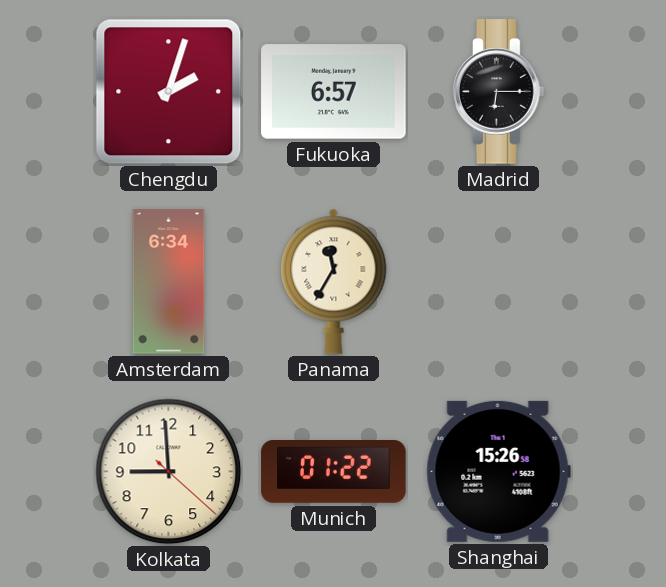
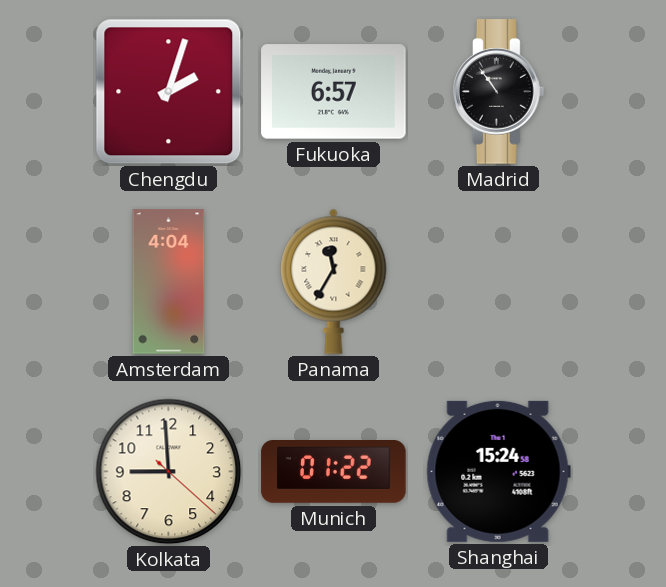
Madrid: 6:15 -> 10:54
Amsterdam: 6:34 -> 4:04
Shanghai: 15:26 -> 15:24
